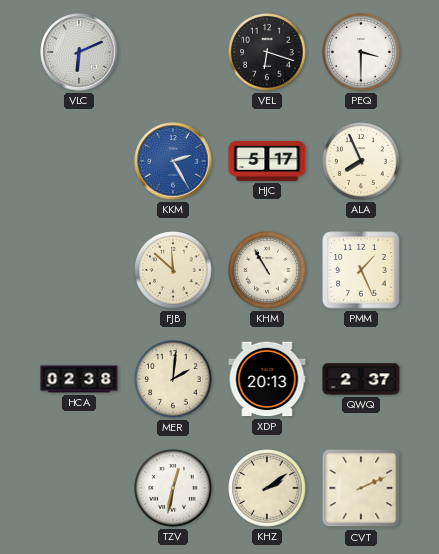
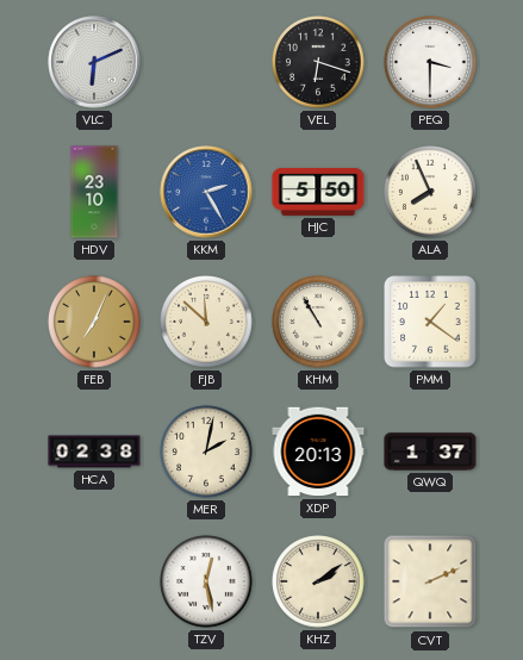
HDV: none -> 23:10
HJC: 5:17 -> 5:50
FEB: none -> 7:04
PMM: 1:26 -> 1:21
MER: 2:01 -> 2:02
QWQ: 2:37 -> 1:37
TZV: 12:32 -> 12:28
